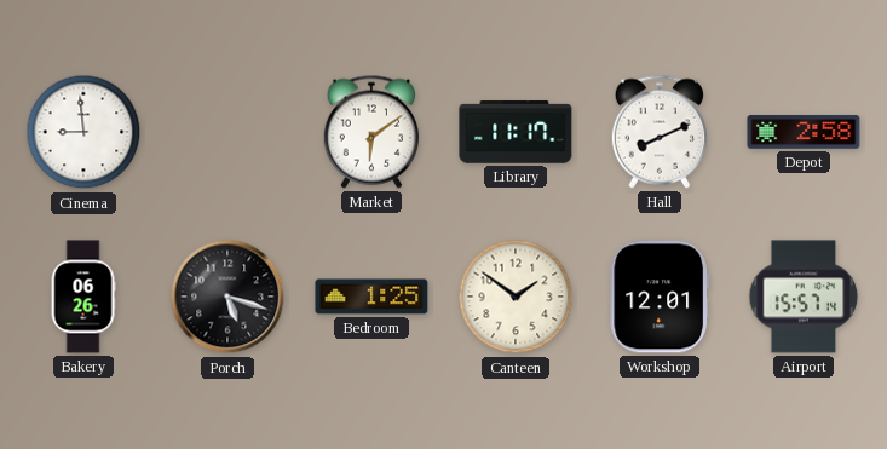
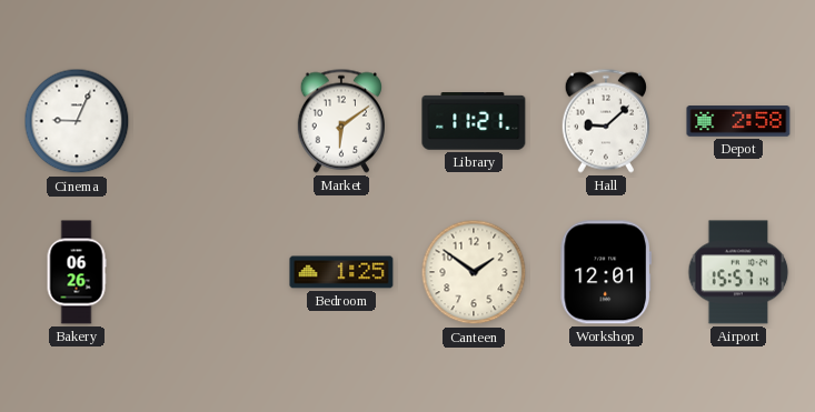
Cinema: 8:59 -> 9:04
Library: 11:17 -> 11:21
Hall: 8:11 -> 9:08
Porch: 5:18 -> none
